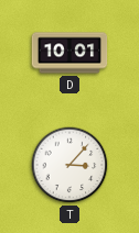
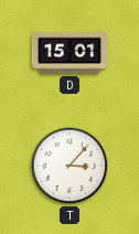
D: 10:01 -> 15:01
